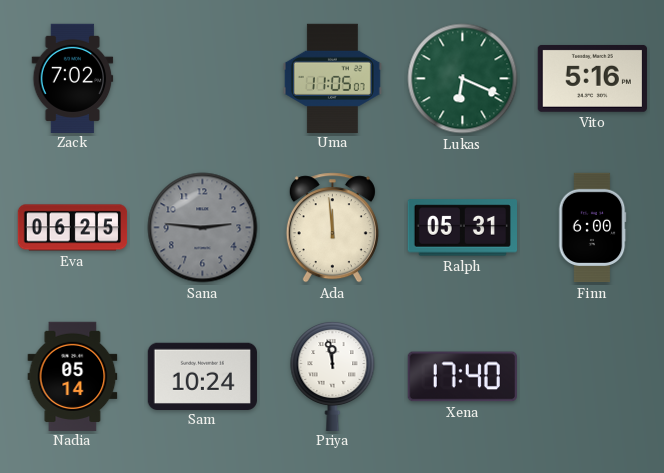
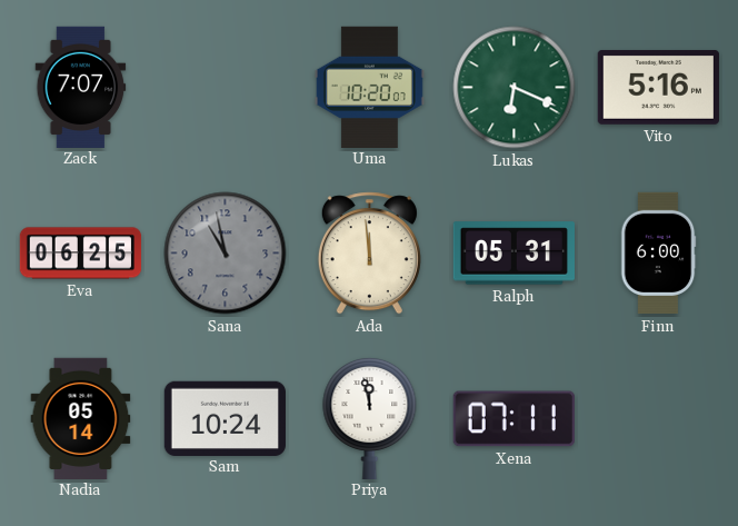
Zack: 7:02 -> 7:07
Uma: 11:05 -> 10:20
Sana: 2:46 -> 10:58
Xena: 17:40 -> 07:11
